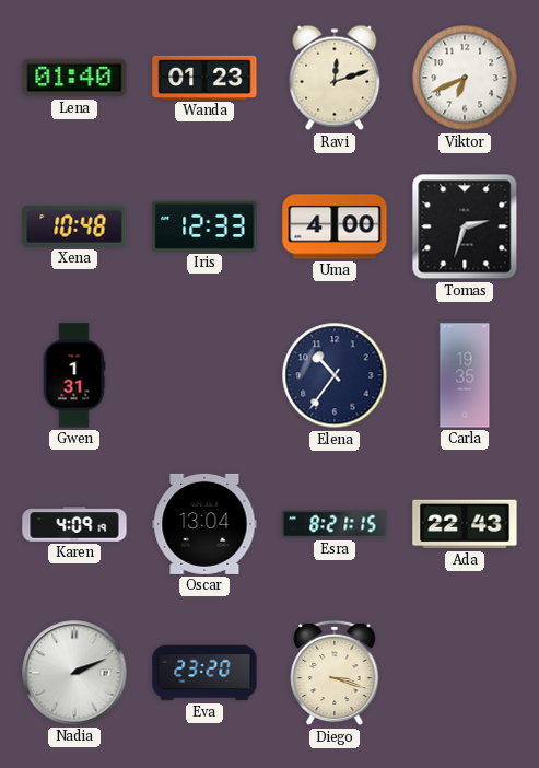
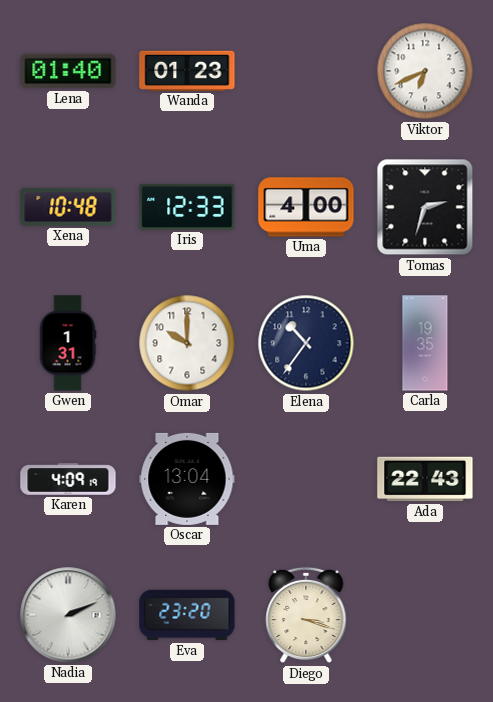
Ravi: 12:12 -> none
Omar: none -> 10:00
Esra: 8:21 -> none
